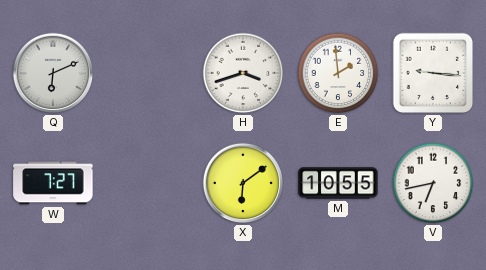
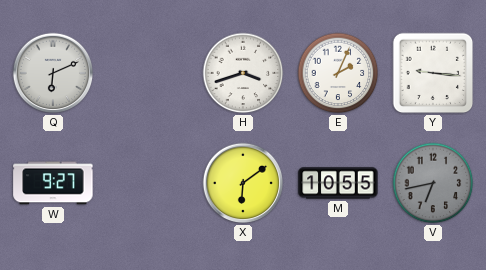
E: 1:59 -> 2:04
W: 7:27 -> 9:27
V dial: white -> grey
